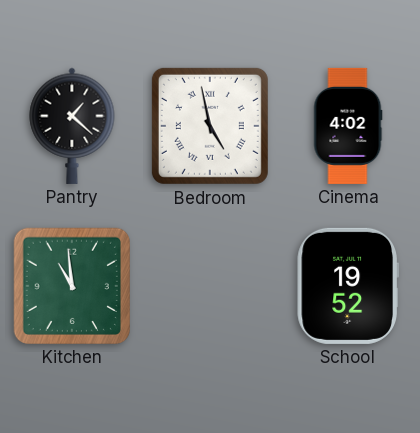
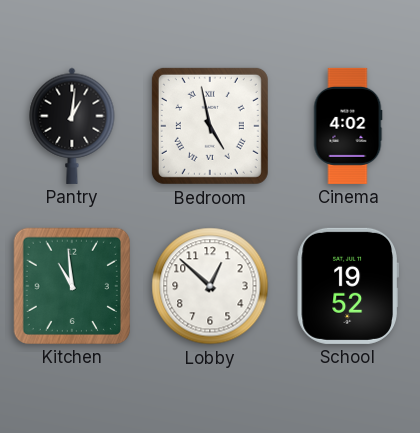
Pantry: 1:22 -> 1:01
Lobby: none -> 12:52
